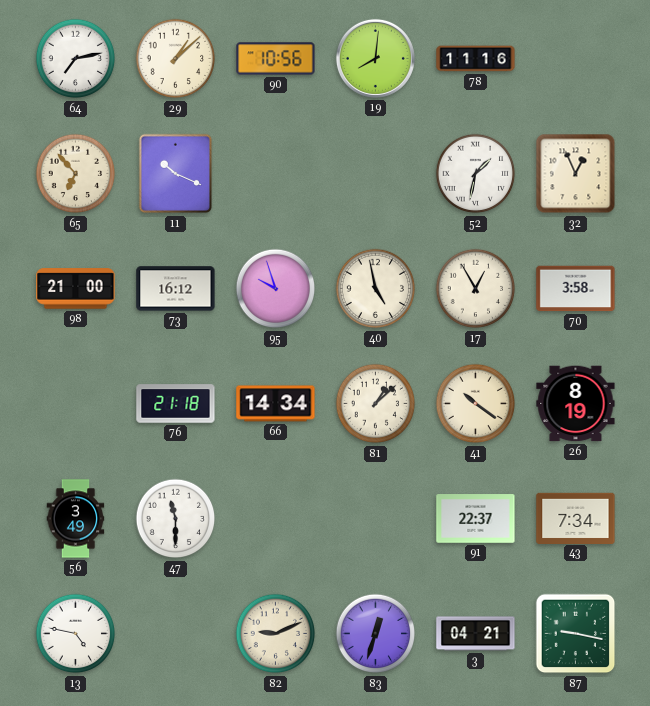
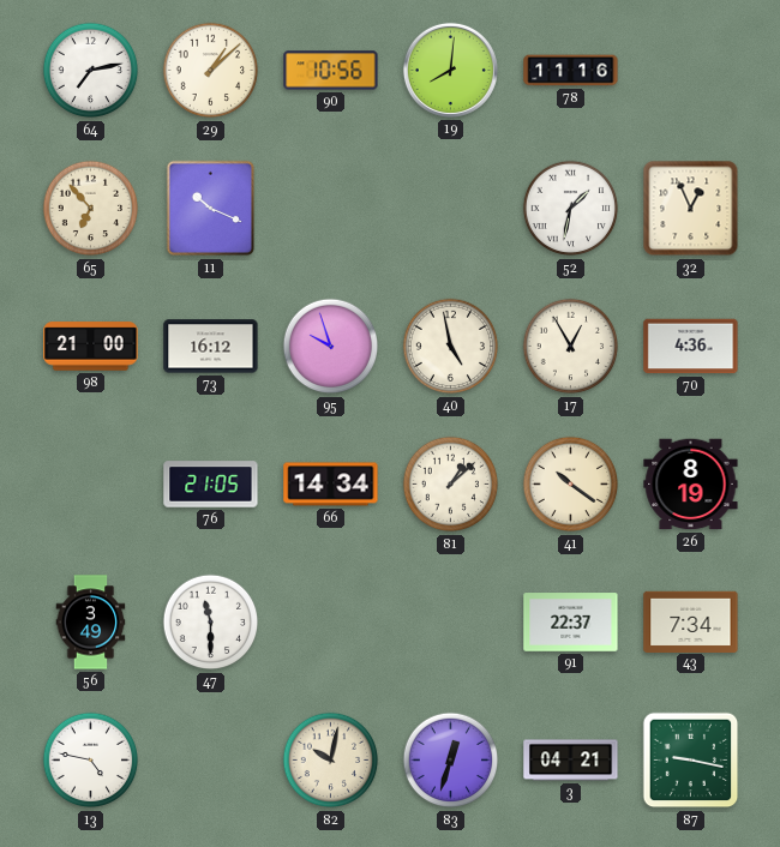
70: 3:58 -> 4:36
76: 21:18 -> 21:05
82: 9:11 -> 10:02
